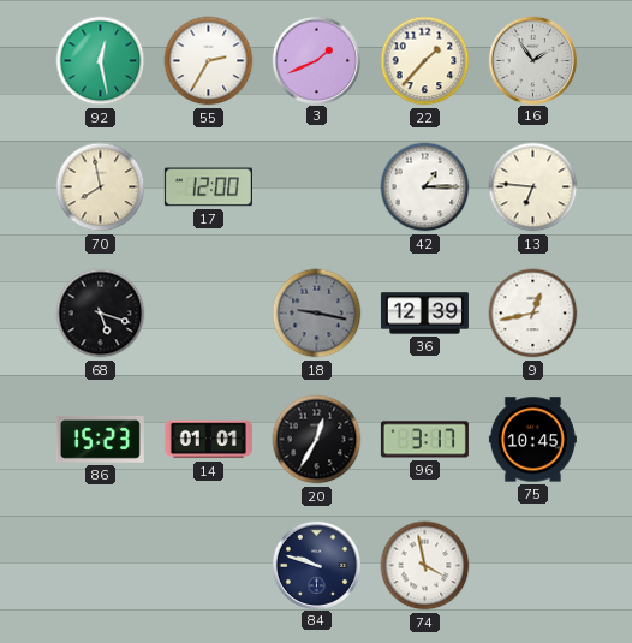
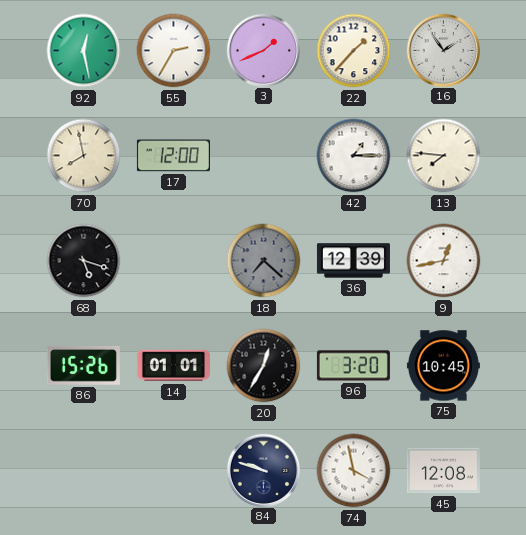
13: 6:46 -> 7:46
18: 9:17 -> 7:22
86: 15:23 -> 15:26
96: 3:17 -> 3:20
45: none -> 12:08
